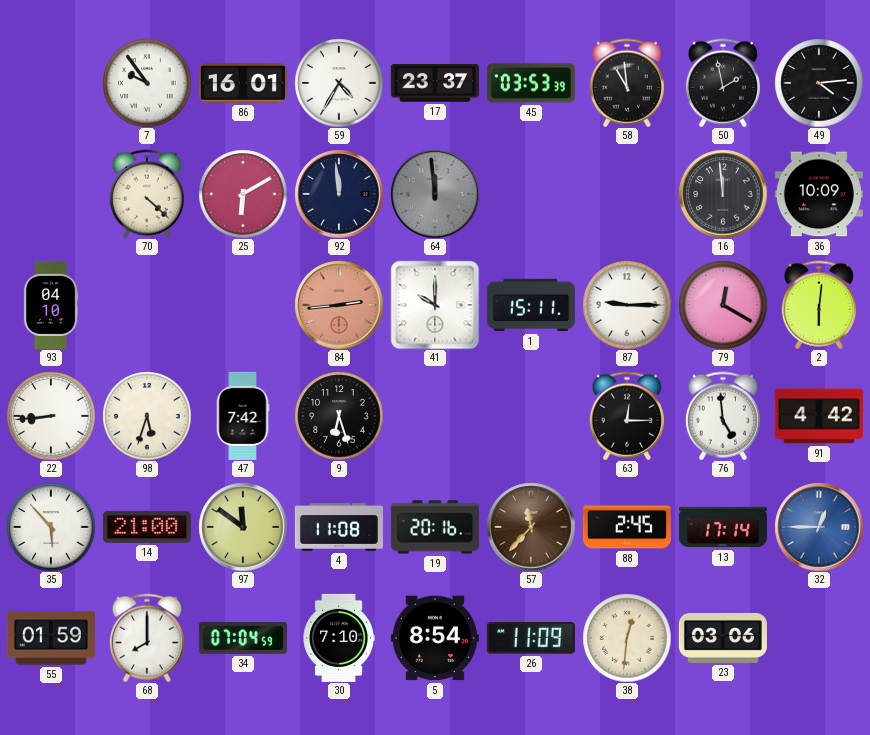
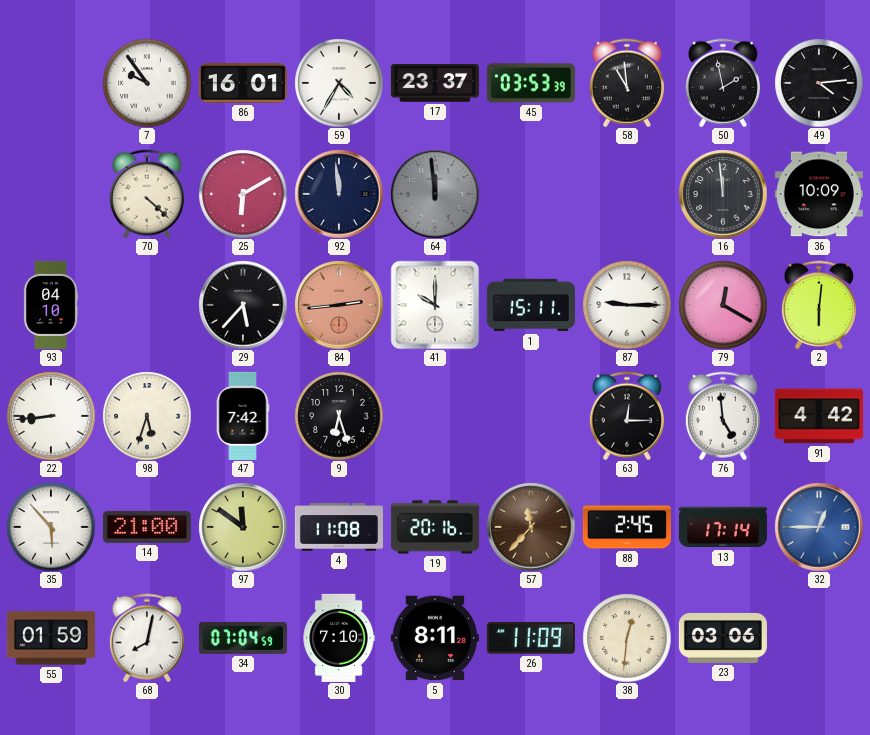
29: none -> 5:37
68: 8:00 -> 8:02
5: 8:54 -> 8:11
